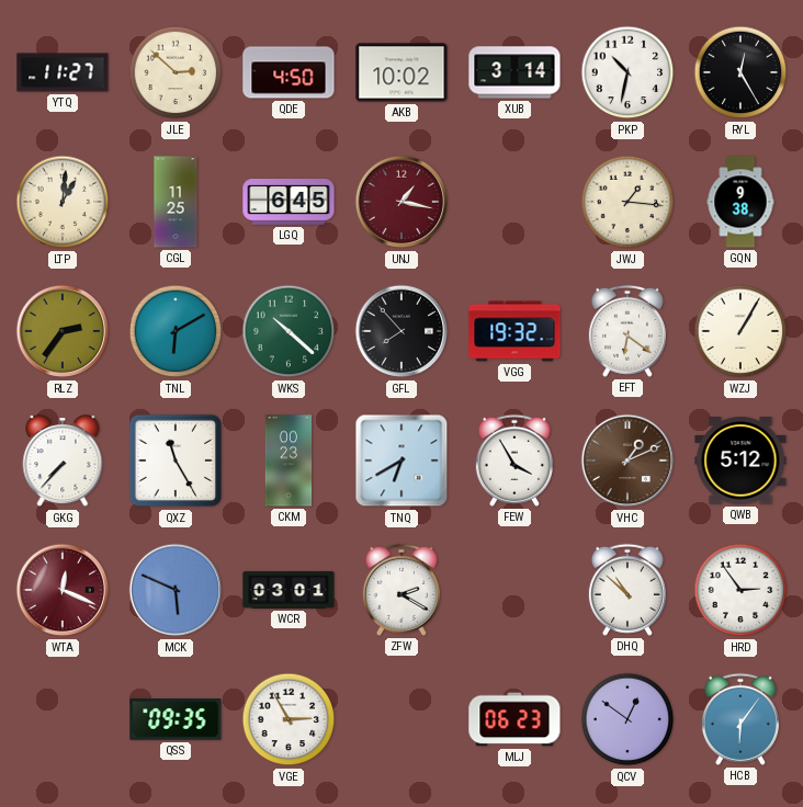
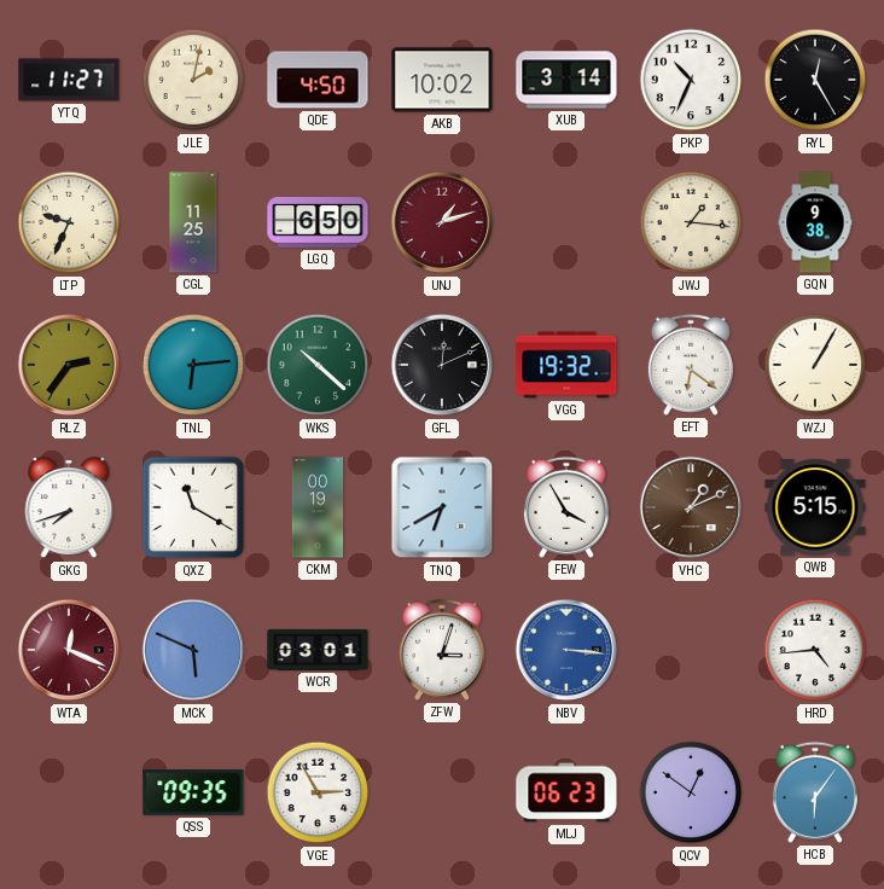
JLE: 2:52 -> 2:02
PKP: 10:32 -> 10:34
LTP: 1:01 -> 9:34
LGQ: 6:45 -> 6:50
UNJ: 1:17 -> 1:12
TNL: 6:10 -> 6:14
GFL: 7:53 -> 12:11
GKG: 7:37 -> 7:42
QXZ: 11:25 -> 11:20
CKM: 00:23 -> 00:19
QWB: 5:12 -> 5:15
ZFW: 2:20 -> 3:03
NBV: none -> 3:16
DHQ: 10:52 -> none
HRD: 2:54 -> 4:44
